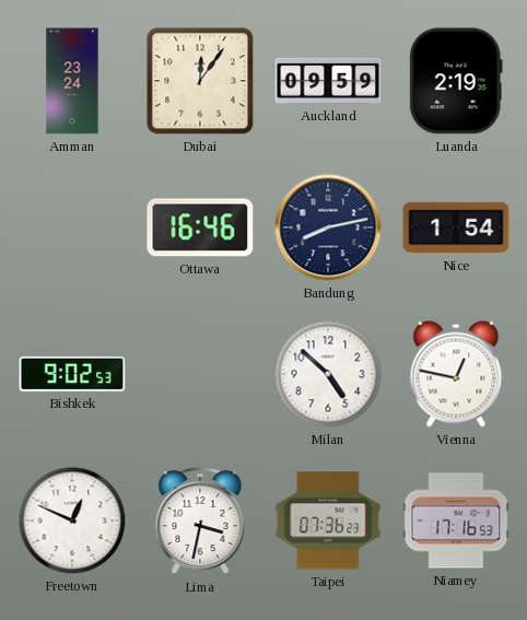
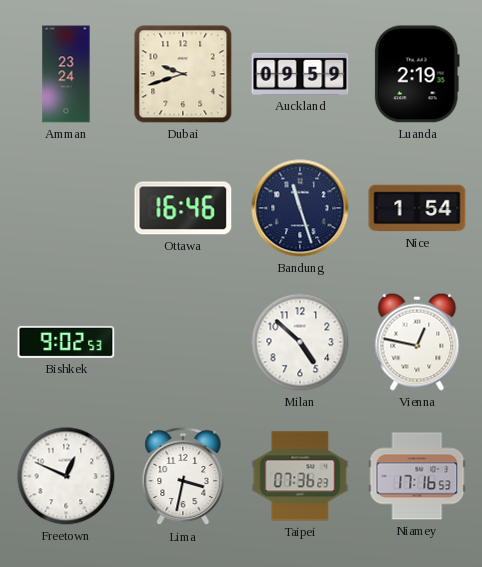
Dubai: 12:06 -> 9:42
Bandung: 8:13 -> 11:27
